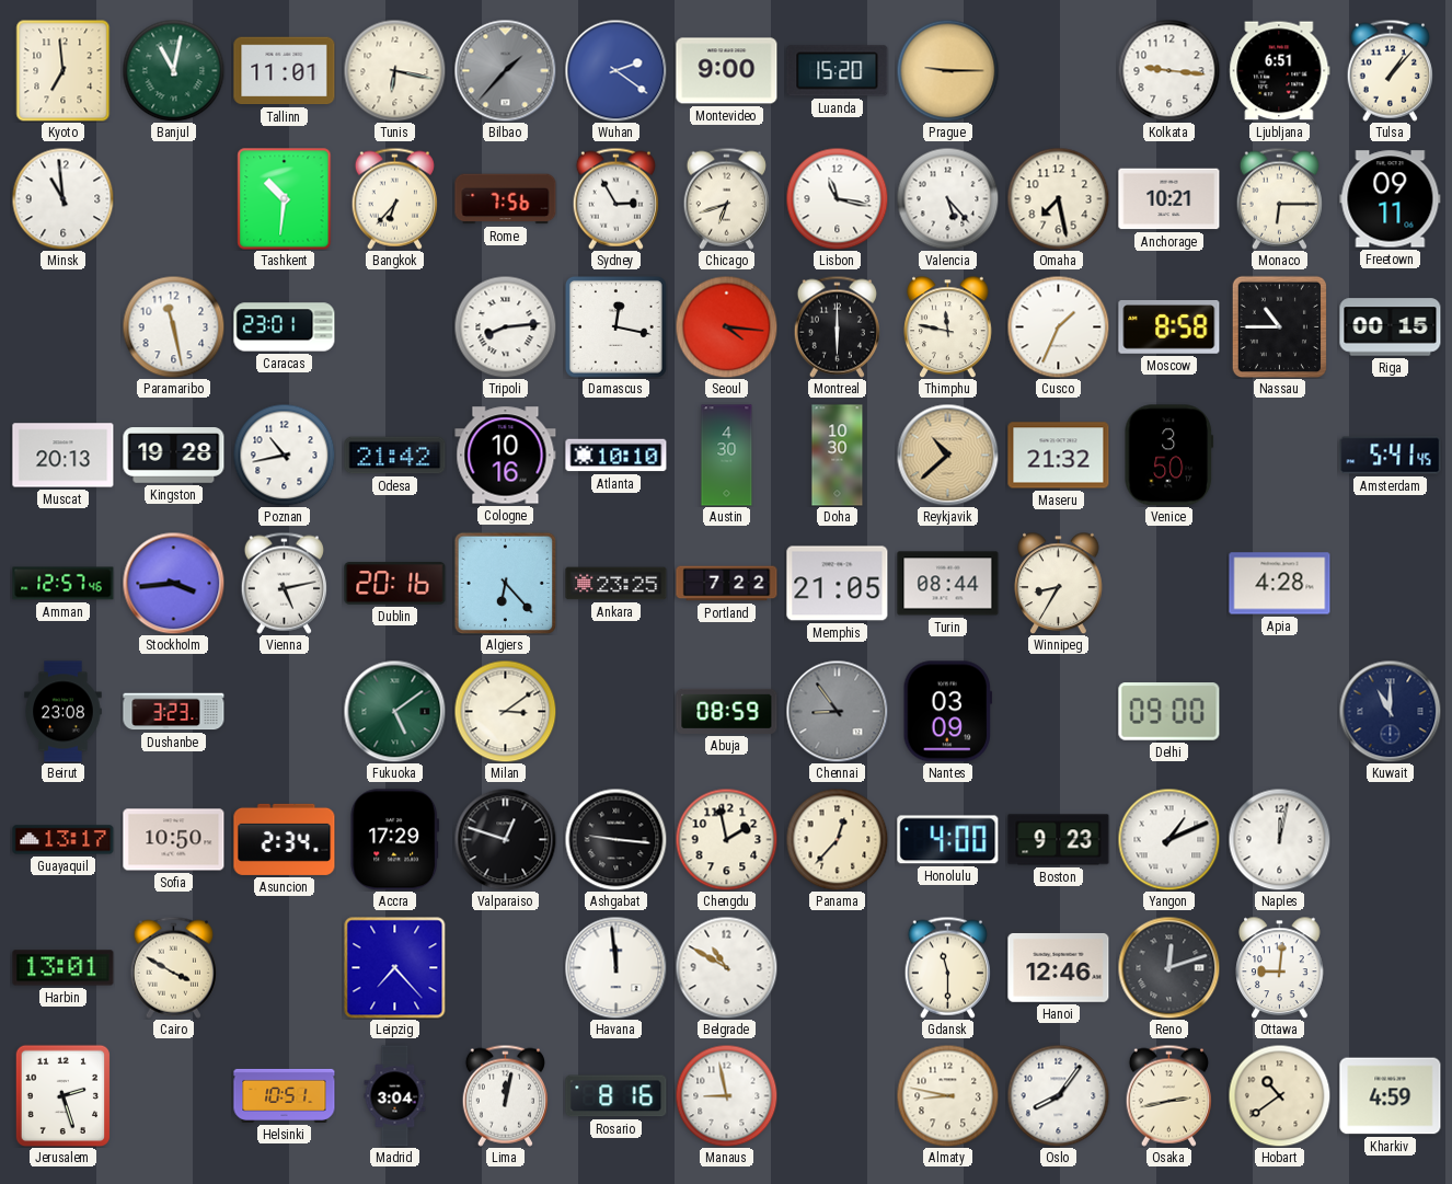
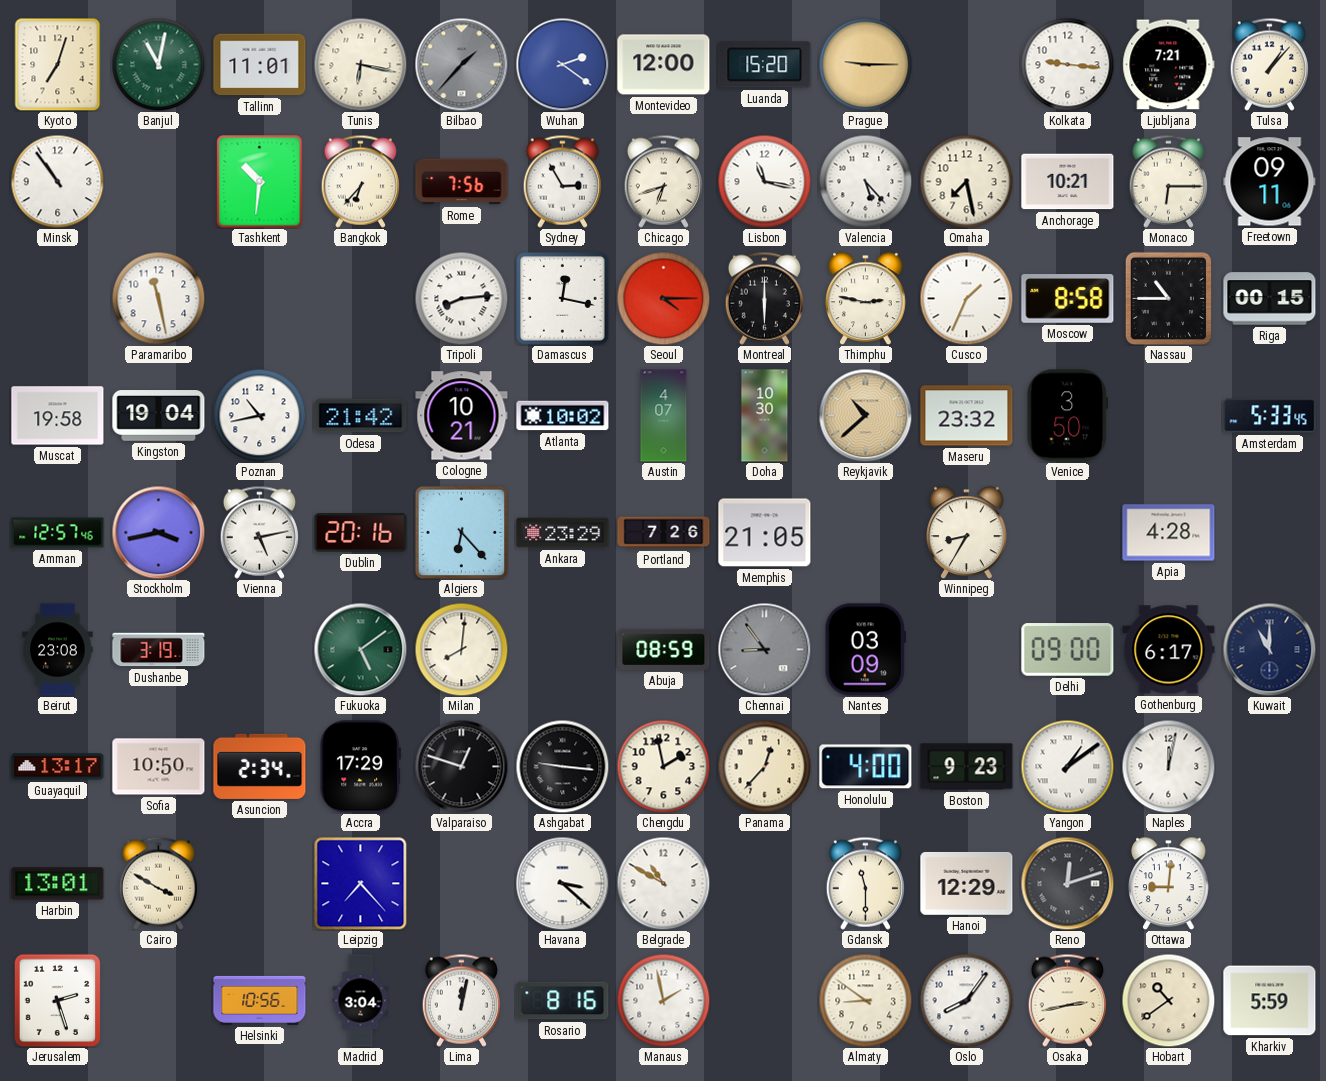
Kyoto: 6:59 -> 7:03
Montevideo: 9:00 -> 12:00
Ljubljana: 6:51 -> 7:21
Minsk: 10:59 -> 10:54
Caracas: 23:01 -> none
Seoul: 4:16 -> 4:15
Thimphu: 11:47 -> 2:47
Muscat: 20:13 -> 19:58
Kingston: 19:28 -> 19:04
Cologne: 10:16 -> 10:21
Atlanta: 10:10 -> 10:02
Austin: 4:30 -> 4:07
Maseru: 21:32 -> 23:32
Amsterdam: 5:41 -> 5:33
Stockholm: 3:44 -> 3:43
Ankara: 23:25 -> 23:29
Portland: 7:22 -> 7:26
Turin: 08:44 -> none
Dushanbe: 3:23 -> 3:19
Milan: 3:09 -> 8:01
Gothenburg: none -> 6:17
Yangon: 1:11 -> 1:09
Havana: 11:59 -> 3:22
Hanoi: 12:46 -> 12:29
Helsinki: 10:51 -> 10:56
Manaus: 8:58 -> 1:58
Almaty: 8:47 -> 8:51
Kharkiv: 4:59 -> 5:59
